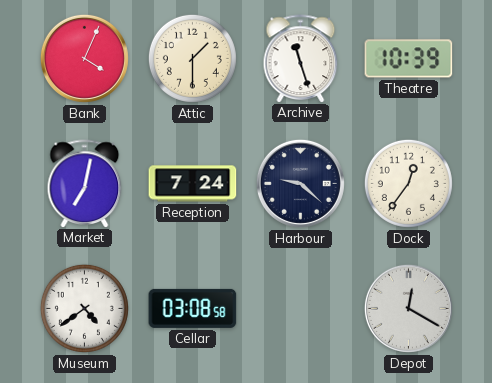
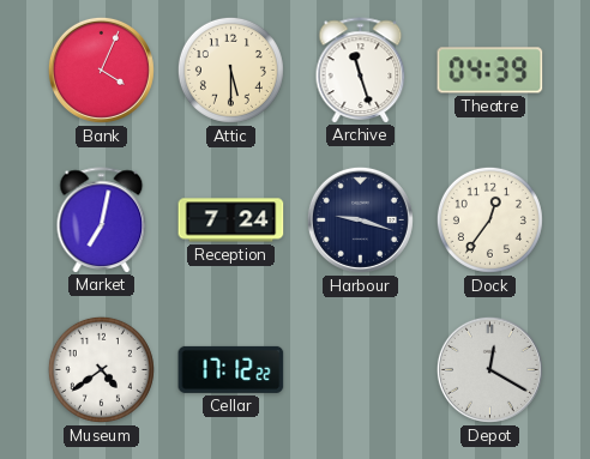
Attic: 1:30 -> 5:30
Theatre: 10:39 -> 04:39
Harbour: 9:22 -> 9:18
Cellar: 03:08 -> 17:12
